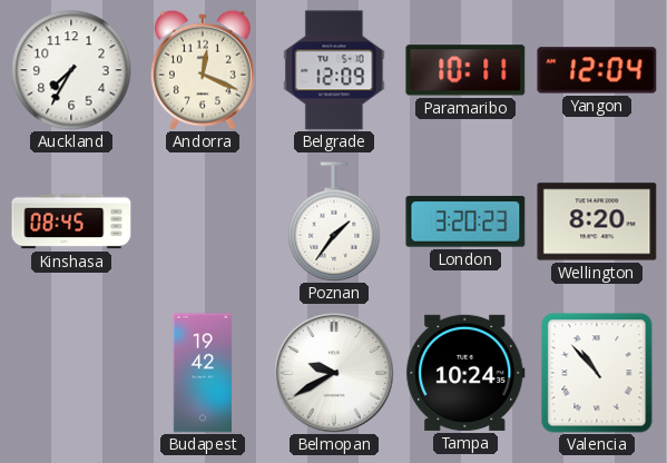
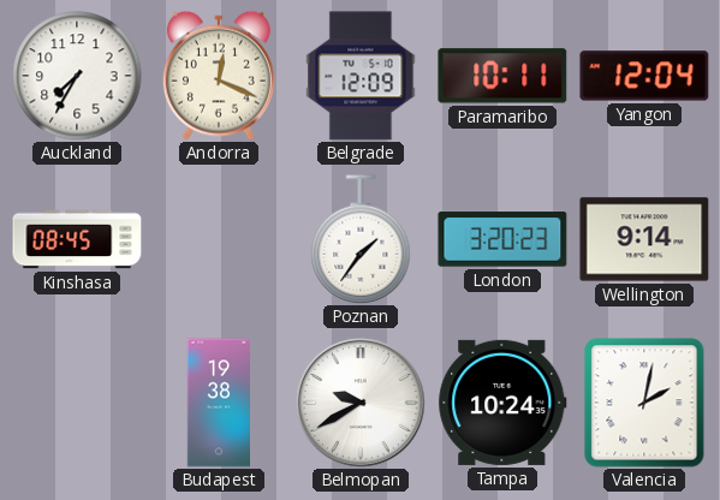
Wellington: 8:20 -> 9:14
Budapest: 19:42 -> 19:38
Valencia: 10:53 -> 2:02
